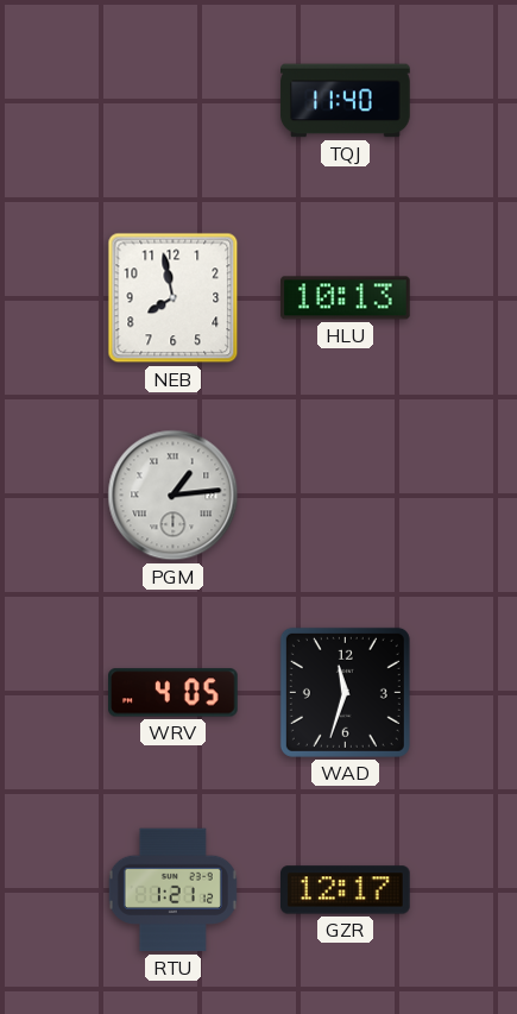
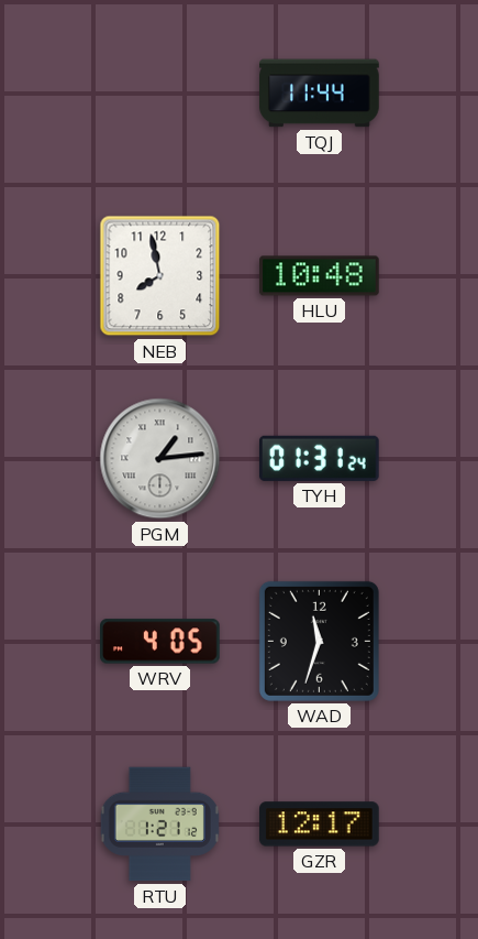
TQJ: 11:40 -> 11:44
HLU: 10:13 -> 10:48
TYH: none -> 01:31
